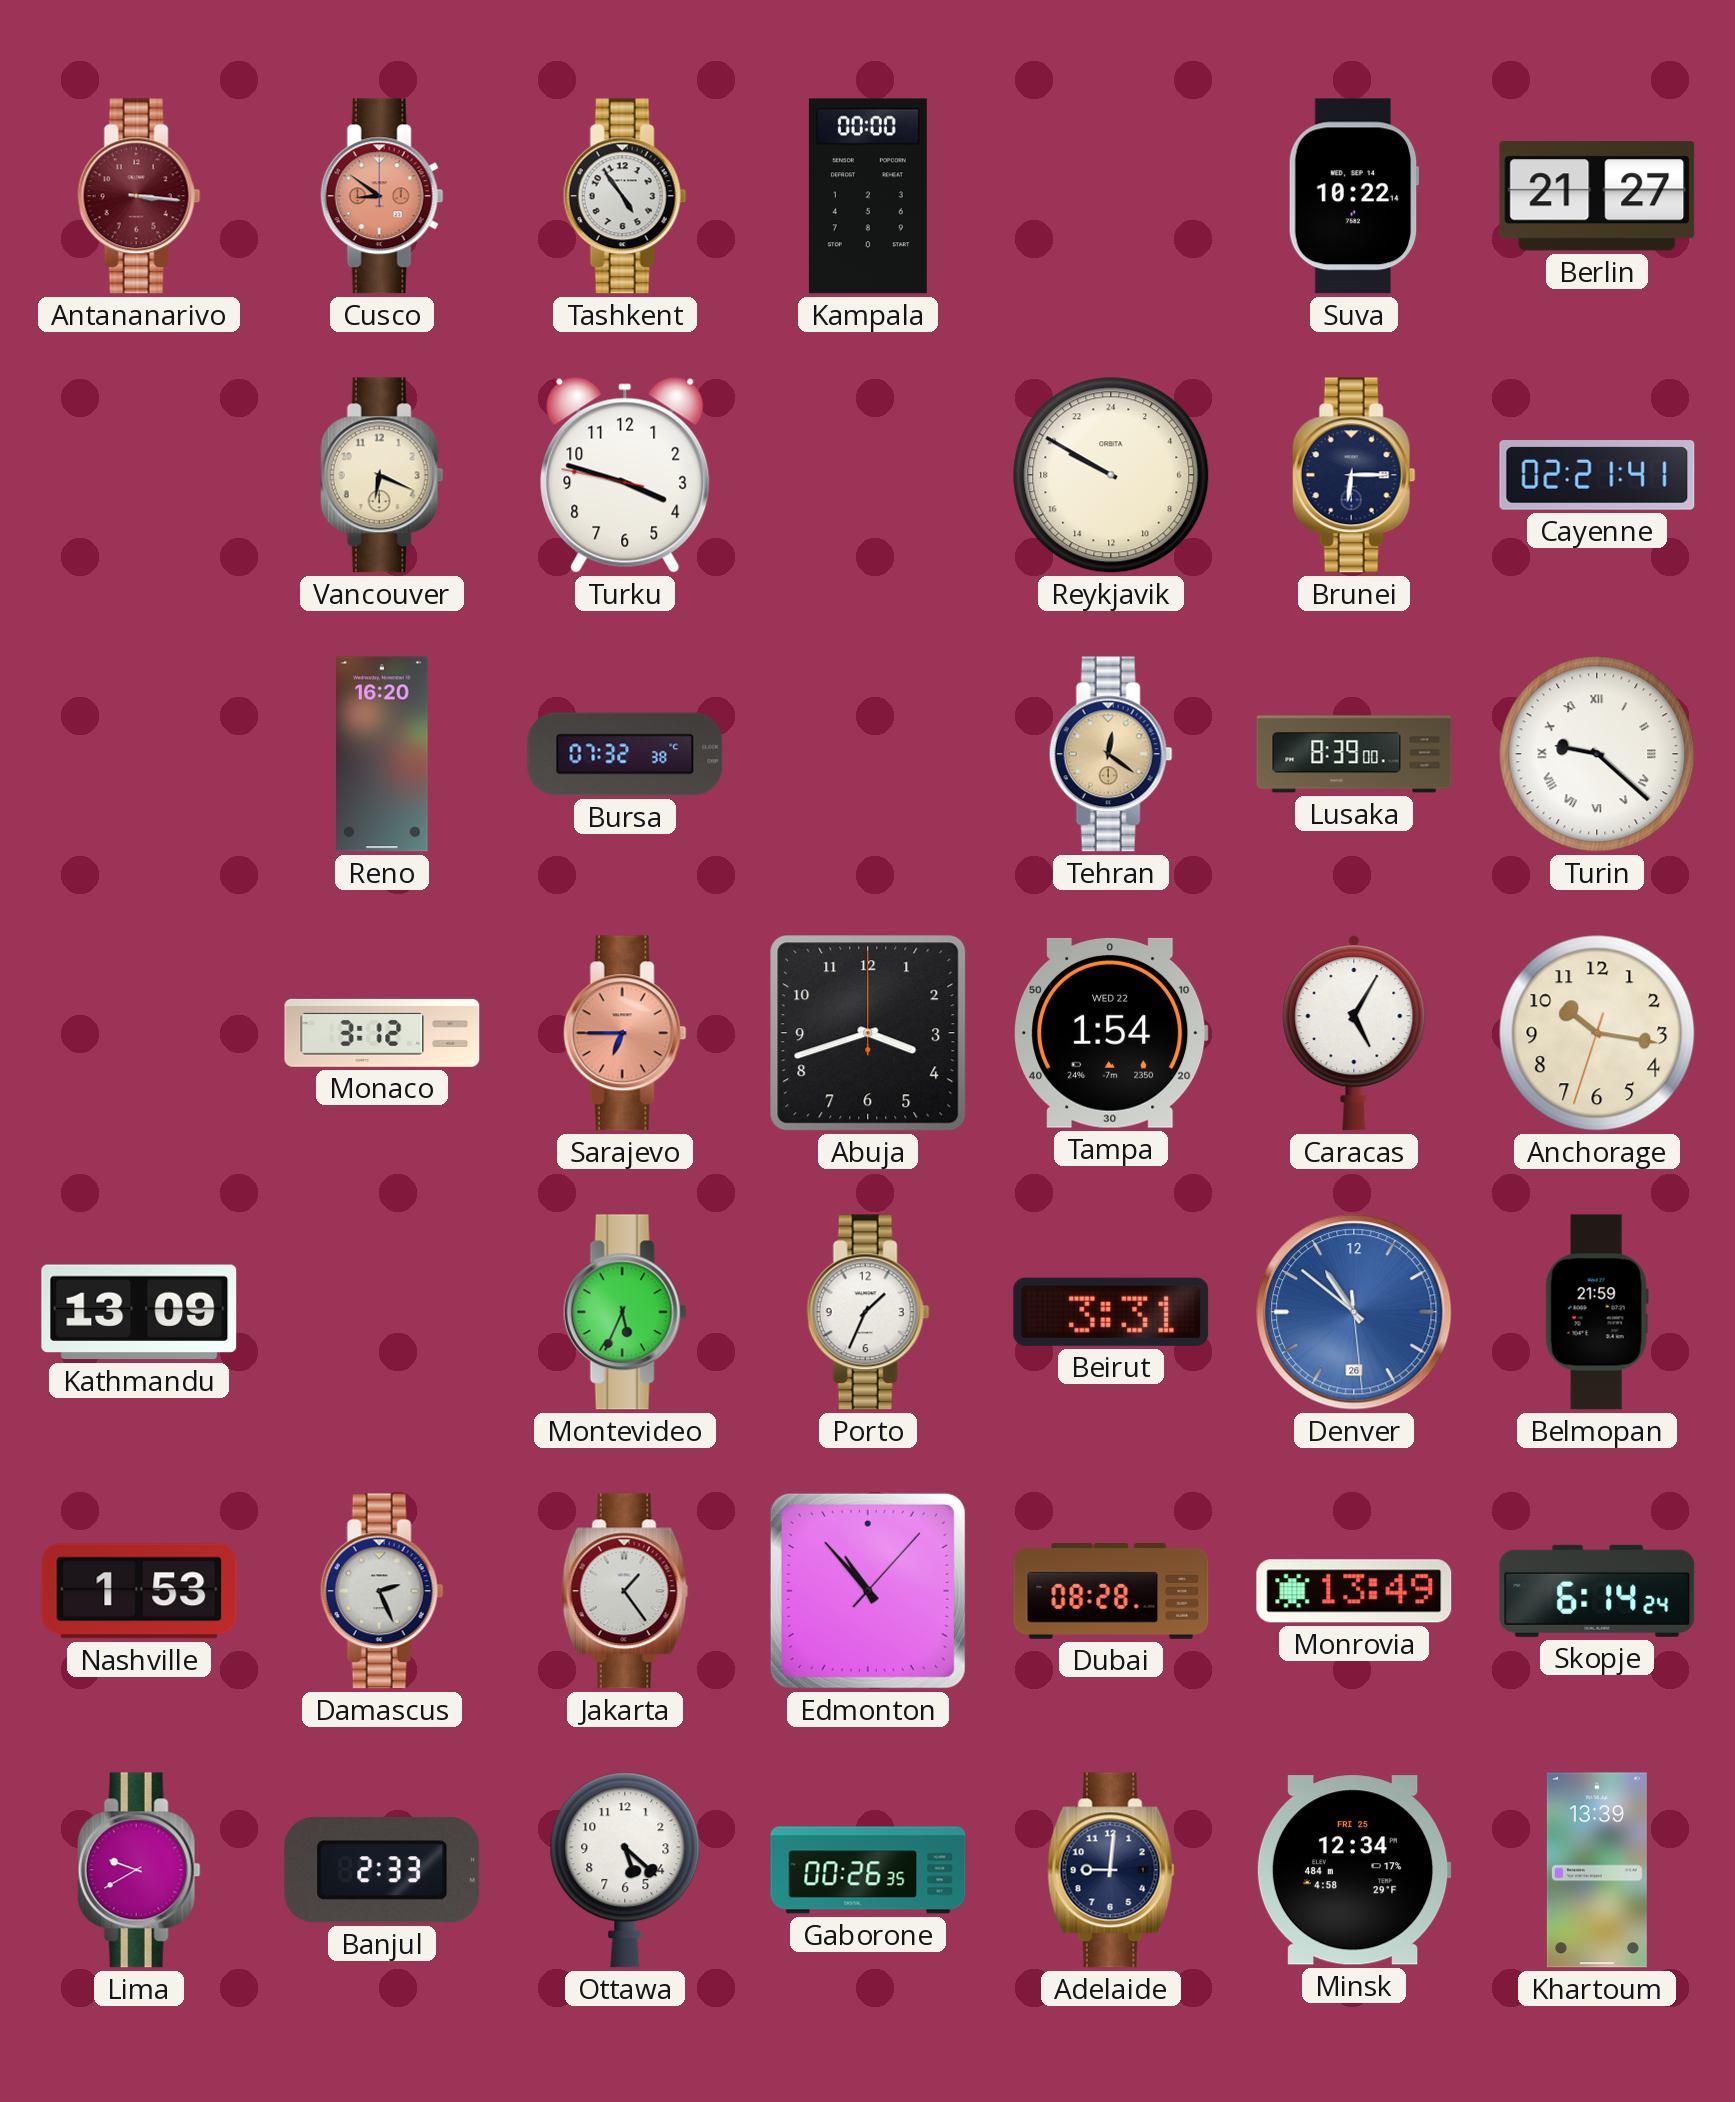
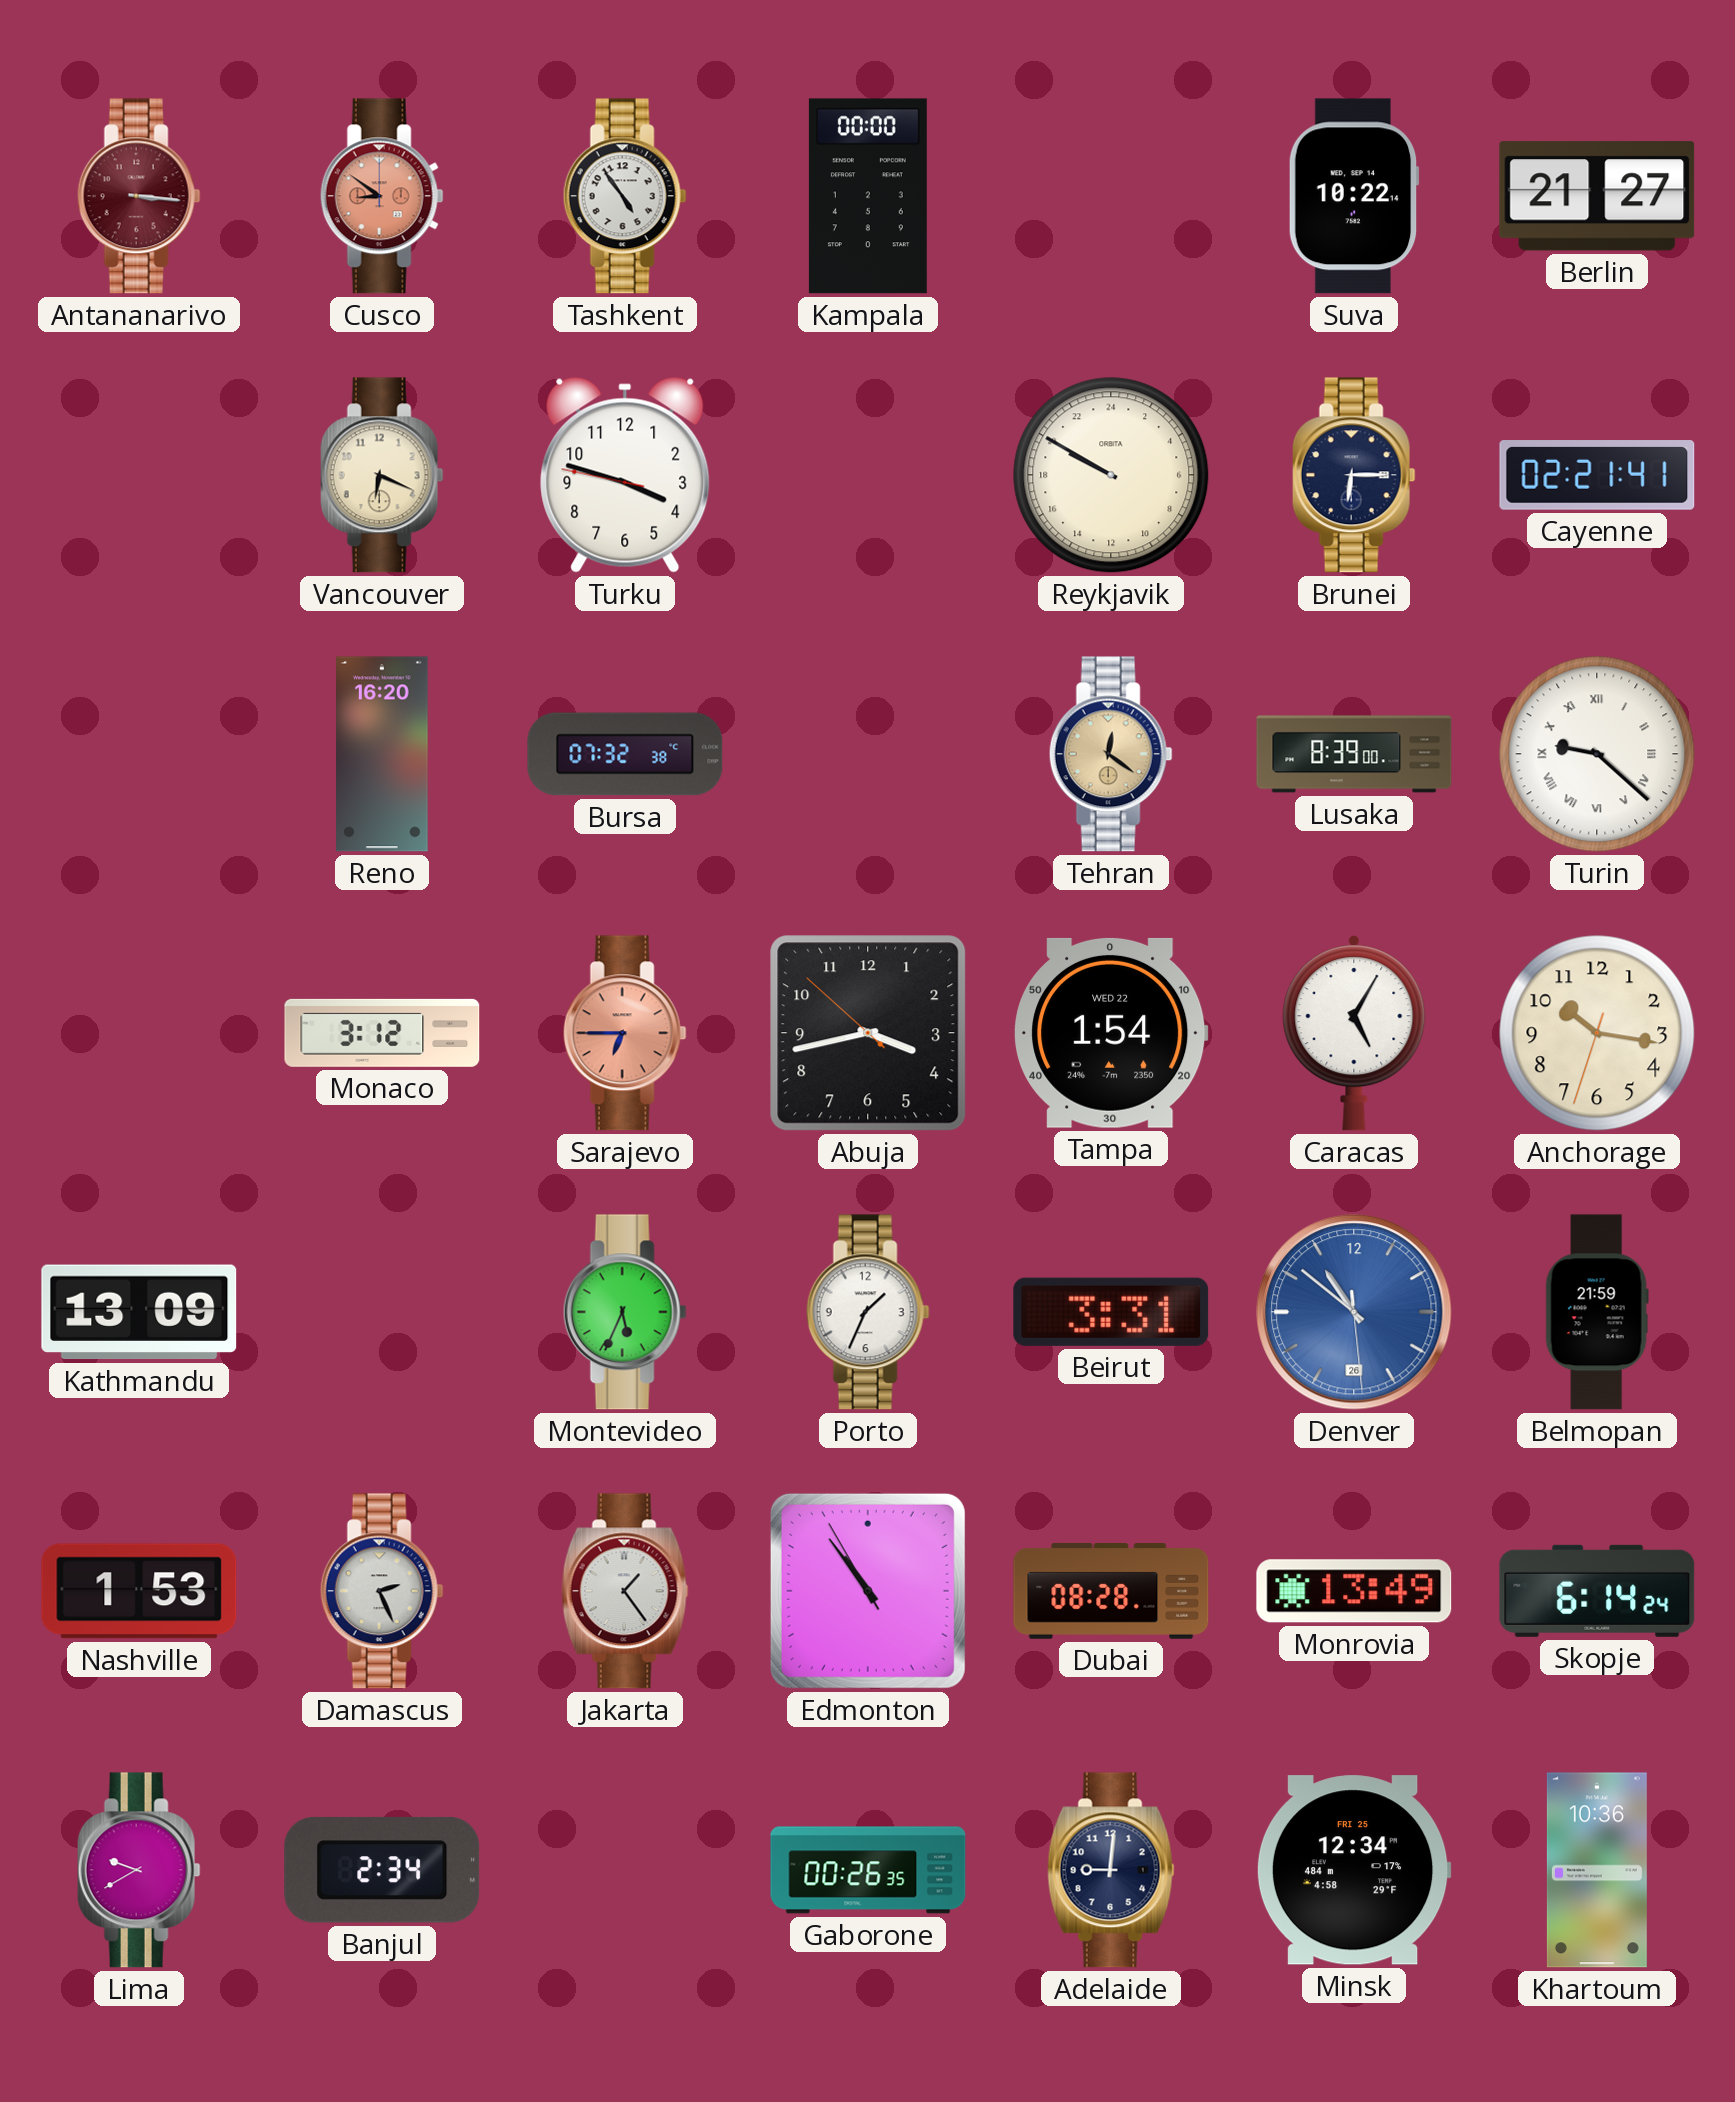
Abuja: 3:42:00 -> 3:42:52
Edmonton: 10:53:07 -> 10:53:55
Banjul: 2:33 -> 2:34
Ottawa: 5:22 -> none
Khartoum: 13:39 -> 10:36
